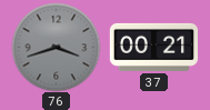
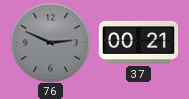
76: 3:42 -> 2:49
